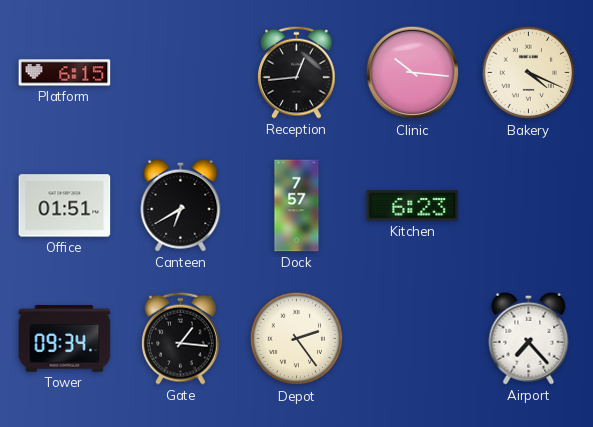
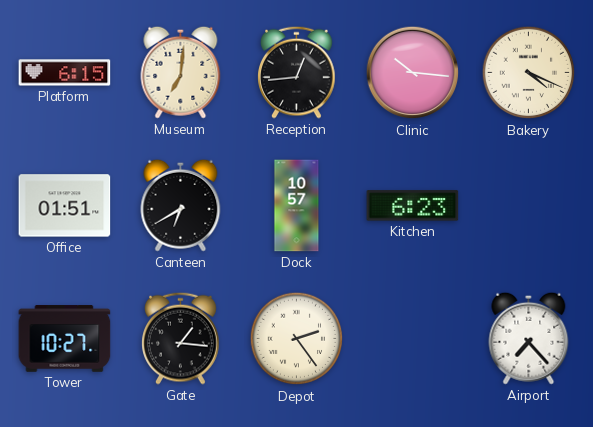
Museum: none -> 7:01
Dock: 7:57 -> 10:57
Tower: 09:34 -> 10:27
